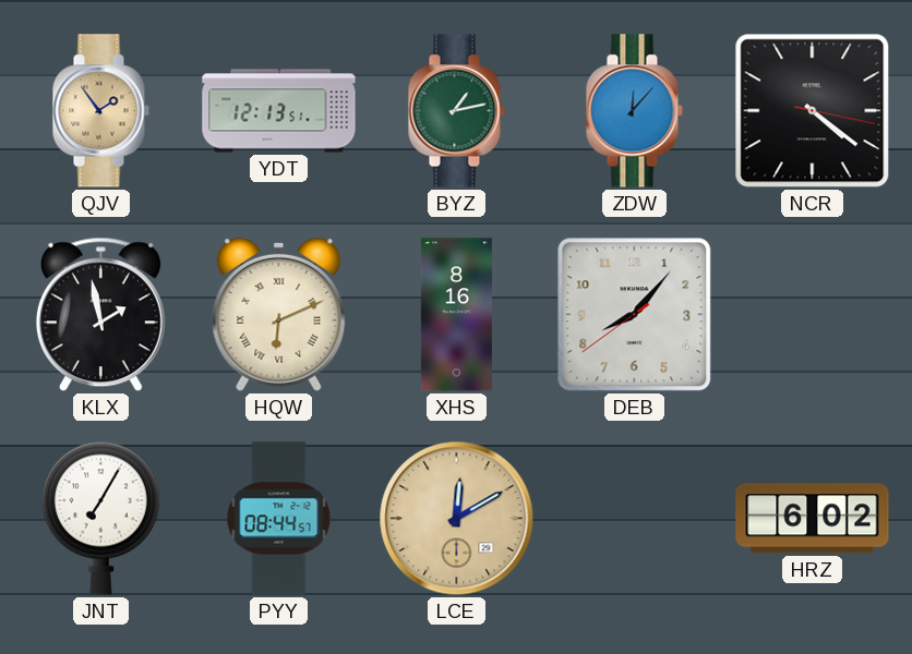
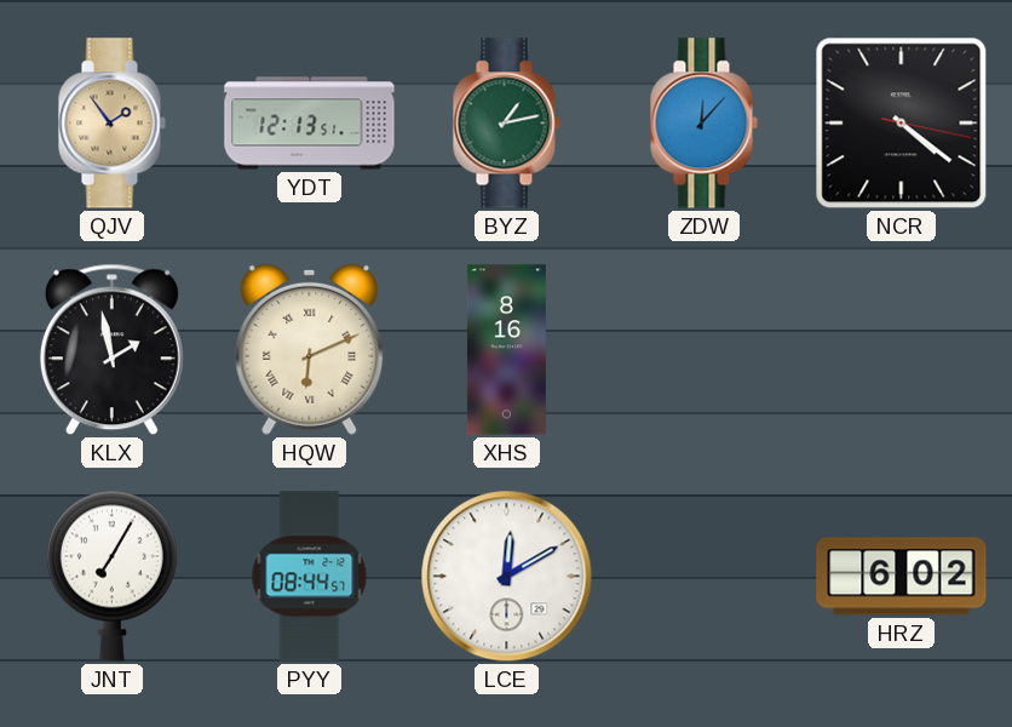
DEB: 8:06 -> none
LCE dial: champagne -> white
